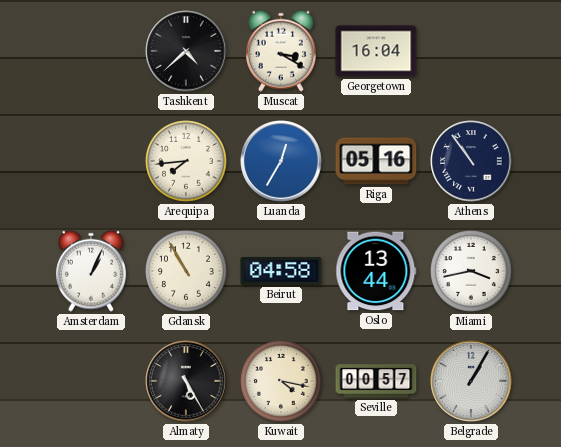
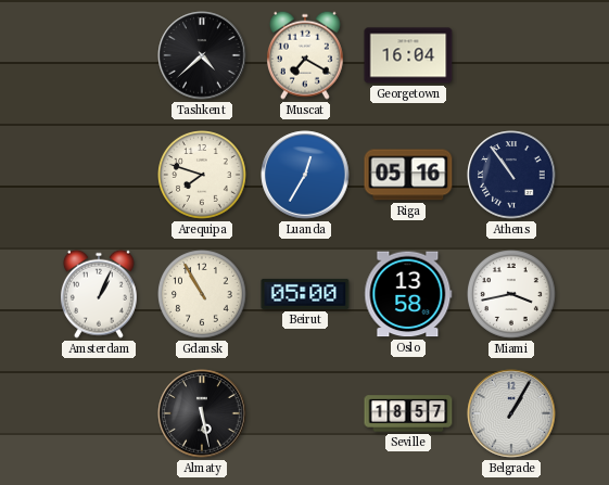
Muscat: 3:20 -> 7:20
Arequipa: 7:44 -> 7:48
Beirut: 04:58 -> 05:00
Oslo: 13:44 -> 13:58
Almaty: 5:25 -> 5:28
Kuwait: 4:17 -> none
Seville: 00:57 -> 18:57
